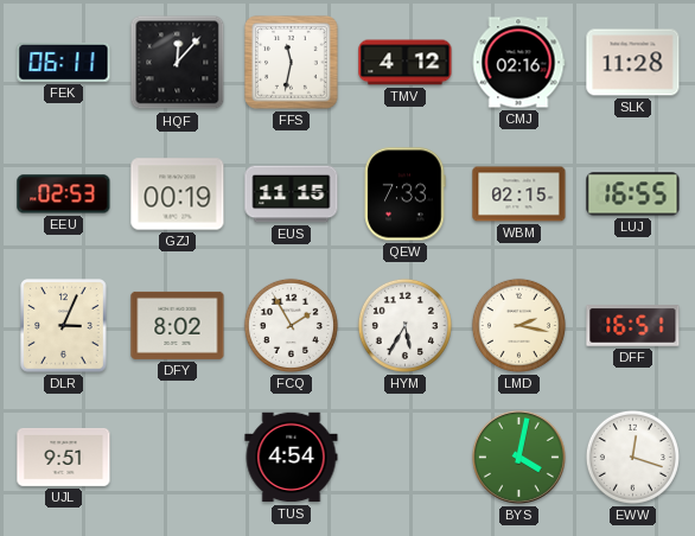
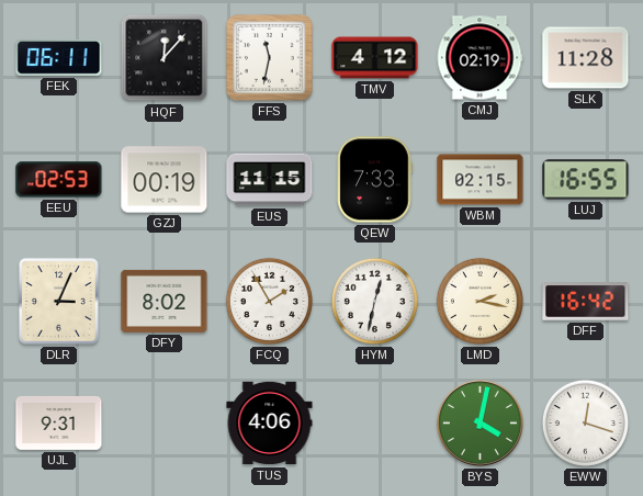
CMJ: 02:16 -> 02:19
HYM: 5:35 -> 12:32
DFF: 16:51 -> 16:42
UJL: 9:51 -> 9:31
TUS: 4:54 -> 4:06
